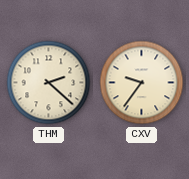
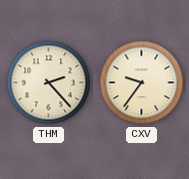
THM: 2:22 -> 2:23
